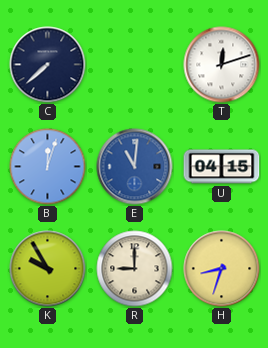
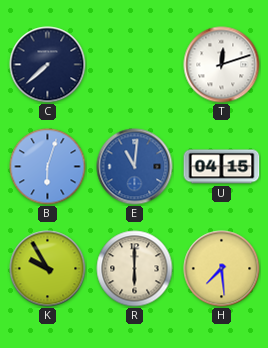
B: 12:03 -> 6:03
R: 9:00 -> 6:00
H: 8:33 -> 7:29
